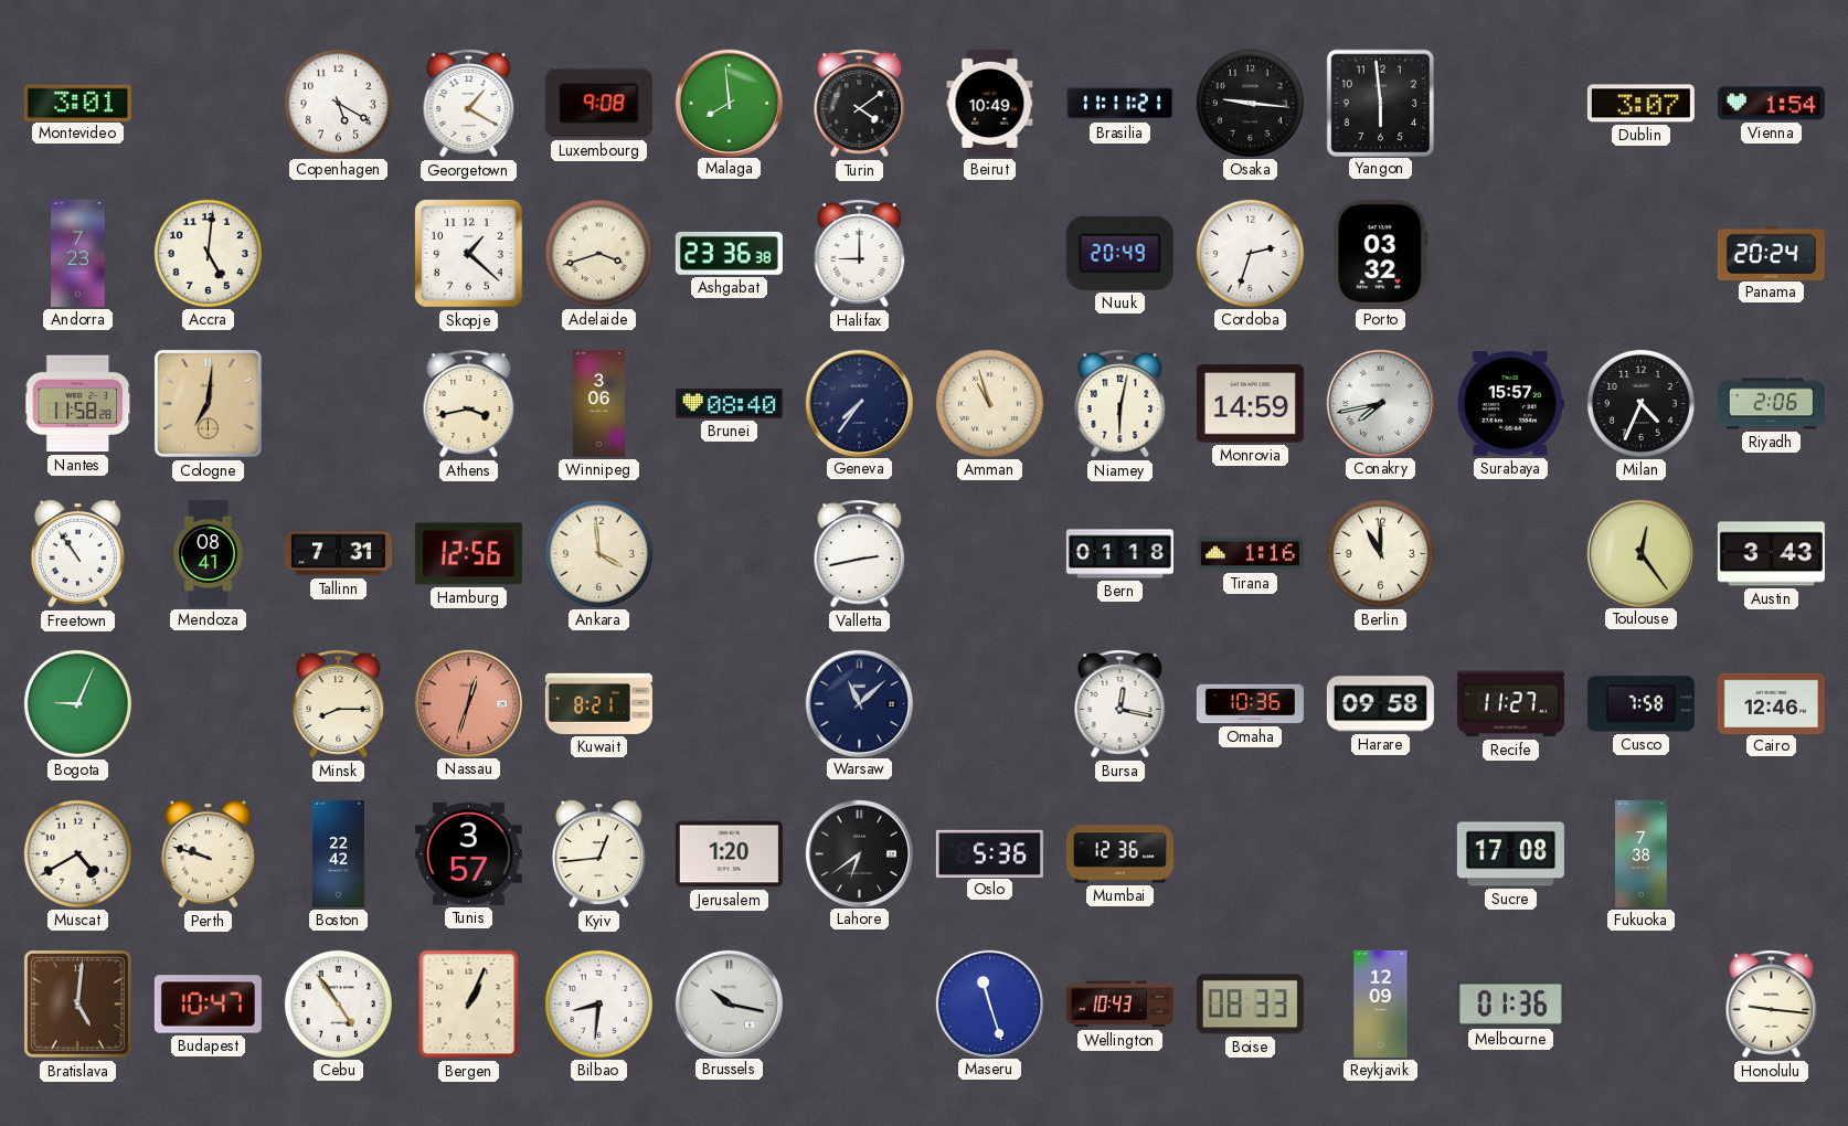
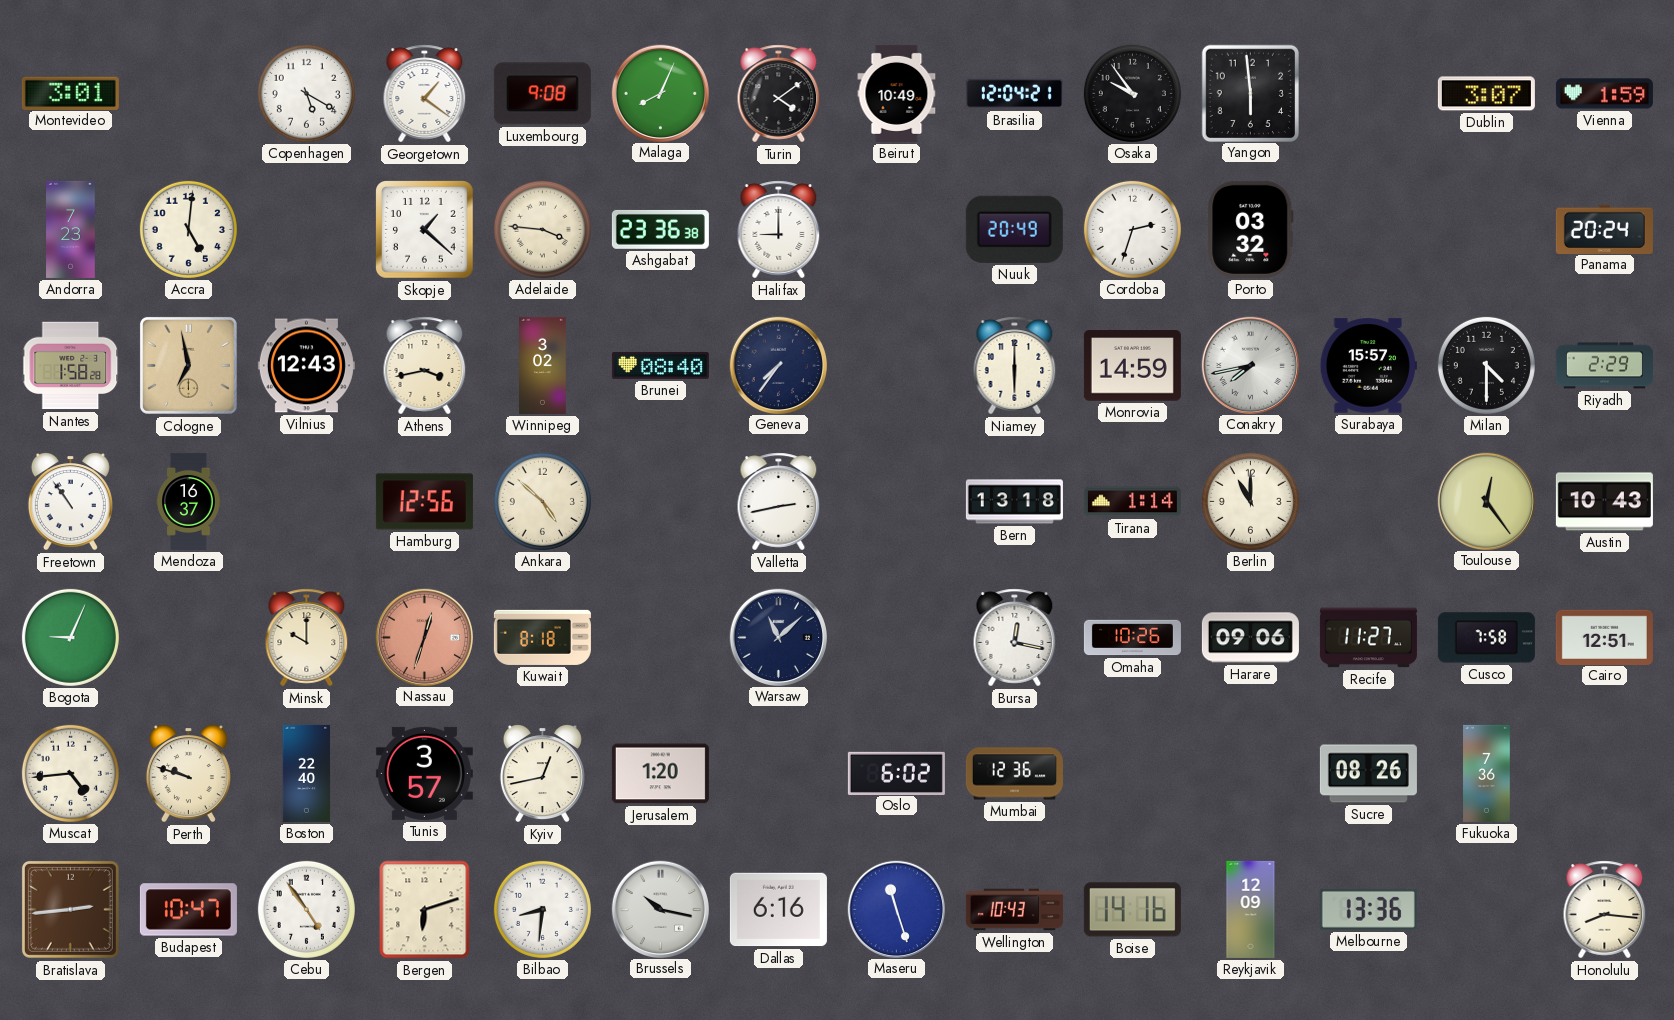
Georgetown: 1:20 -> 1:21
Malaga: 7:59 -> 8:04
Brasilia: 11:11 -> 12:04
Osaka: 9:16 -> 9:54
Vienna: 1:54 -> 1:59
Adelaide: 3:42 -> 3:46
Nantes: 11:58 -> 1:58
Cologne: 7:01 -> 6:58
Vilnius: none -> 12:43
Winnipeg: 3:06 -> 3:02
Amman: 10:57 -> none
Niamey: 6:02 -> 6:00
Milan: 4:34 -> 4:30
Riyadh: 2:06 -> 2:29
Mendoza: 08:41 -> 16:37
Tallinn: 7:31 -> none
Ankara: 3:59 -> 4:52
Bern: 01:18 -> 13:18
Tirana: 1:16 -> 1:14
Austin: 3:43 -> 10:43
Minsk: 8:15 -> 10:00
Kuwait: 8:21 -> 8:18
Omaha: 10:36 -> 10:26
Harare: 09:58 -> 09:06
Cairo: 12:46 -> 12:51
Muscat: 4:40 -> 4:44
Boston: 22:42 -> 22:40
Kyiv: 12:44 -> 12:43
Lahore: 6:39 -> none
Oslo: 5:36 -> 6:02
Sucre: 17:08 -> 08:26
Fukuoka: 7:38 -> 7:36
Bratislava: 5:01 -> 2:44
Bergen: 1:04 -> 6:12
Dallas: none -> 6:16
Boise: 08:33 -> 14:16
Melbourne: 01:36 -> 13:36
Honolulu: 9:16 -> 8:16
